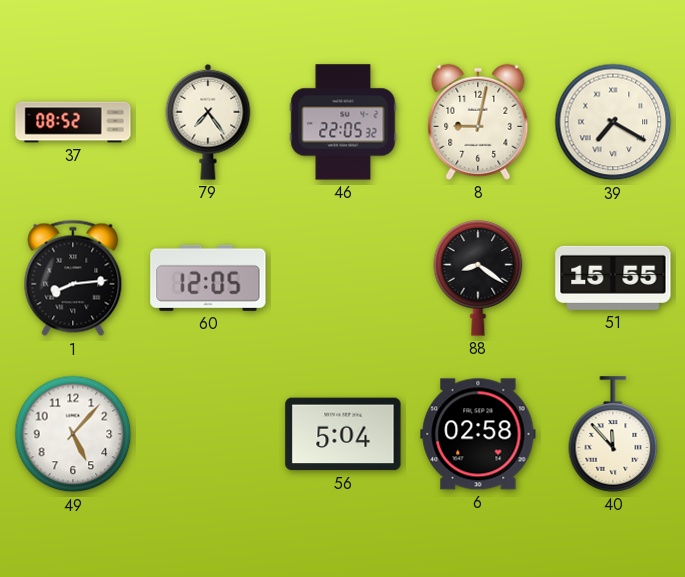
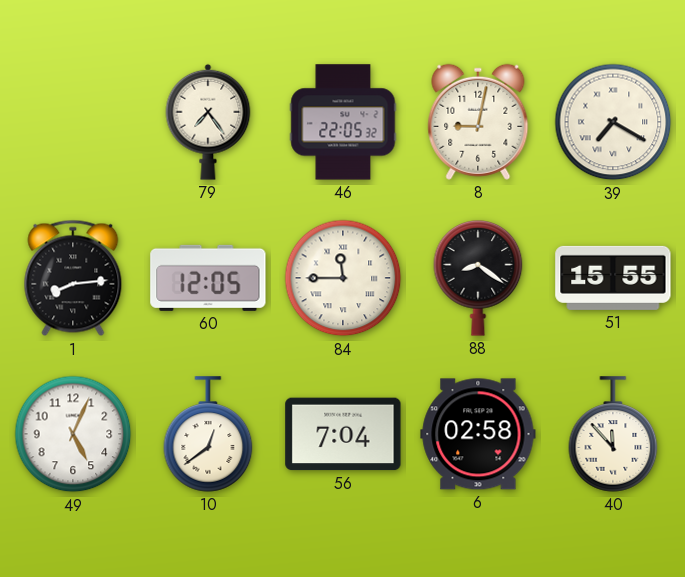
37: 08:52 -> none
84: none -> 11:45
49: 5:07 -> 5:04
10: none -> 12:39
56: 5:04 -> 7:04
